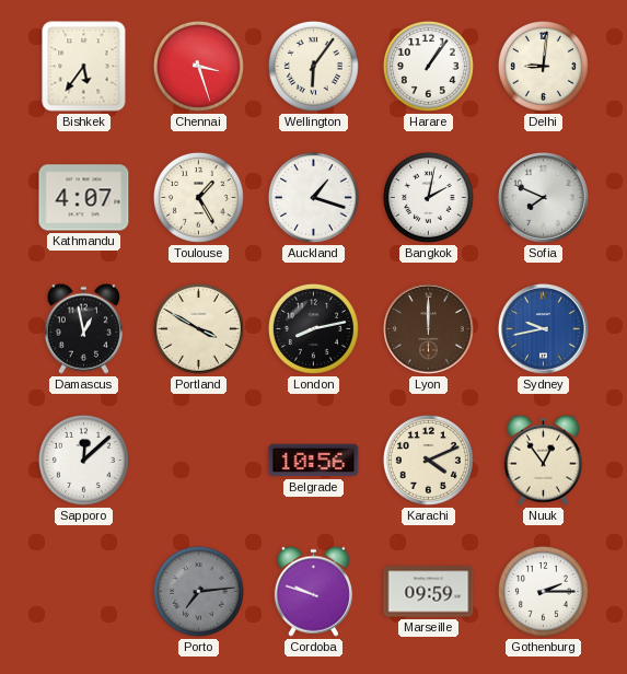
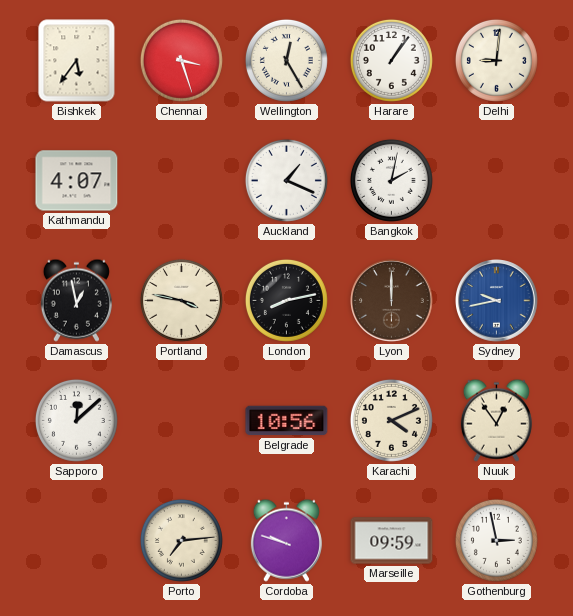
Wellington: 6:06 -> 12:25
Toulouse: 1:25 -> none
Auckland: 1:18 -> 1:19
Sofia: 7:49 -> none
Portland: 3:50 -> 3:47
Porto dial: grey -> cream
Gothenburg: 2:15 -> 2:58
